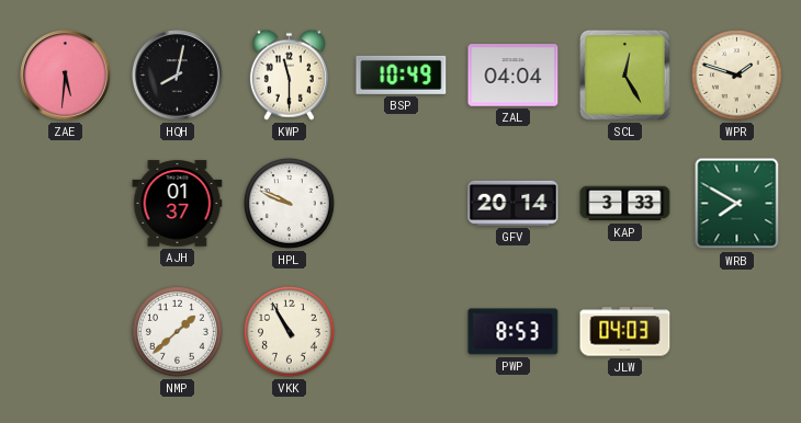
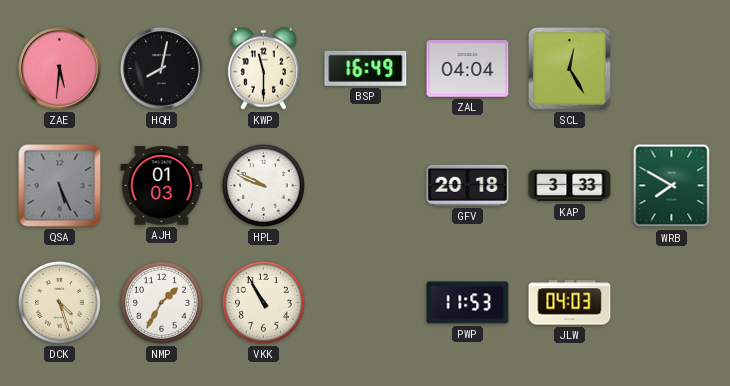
BSP: 10:49 -> 16:49
WPR: 1:48 -> none
QSA: none -> 5:26
AJH: 01:37 -> 01:03
GFV: 20:14 -> 20:18
DCK: none -> 4:27
NMP: 1:38 -> 1:35
PWP: 8:53 -> 11:53
